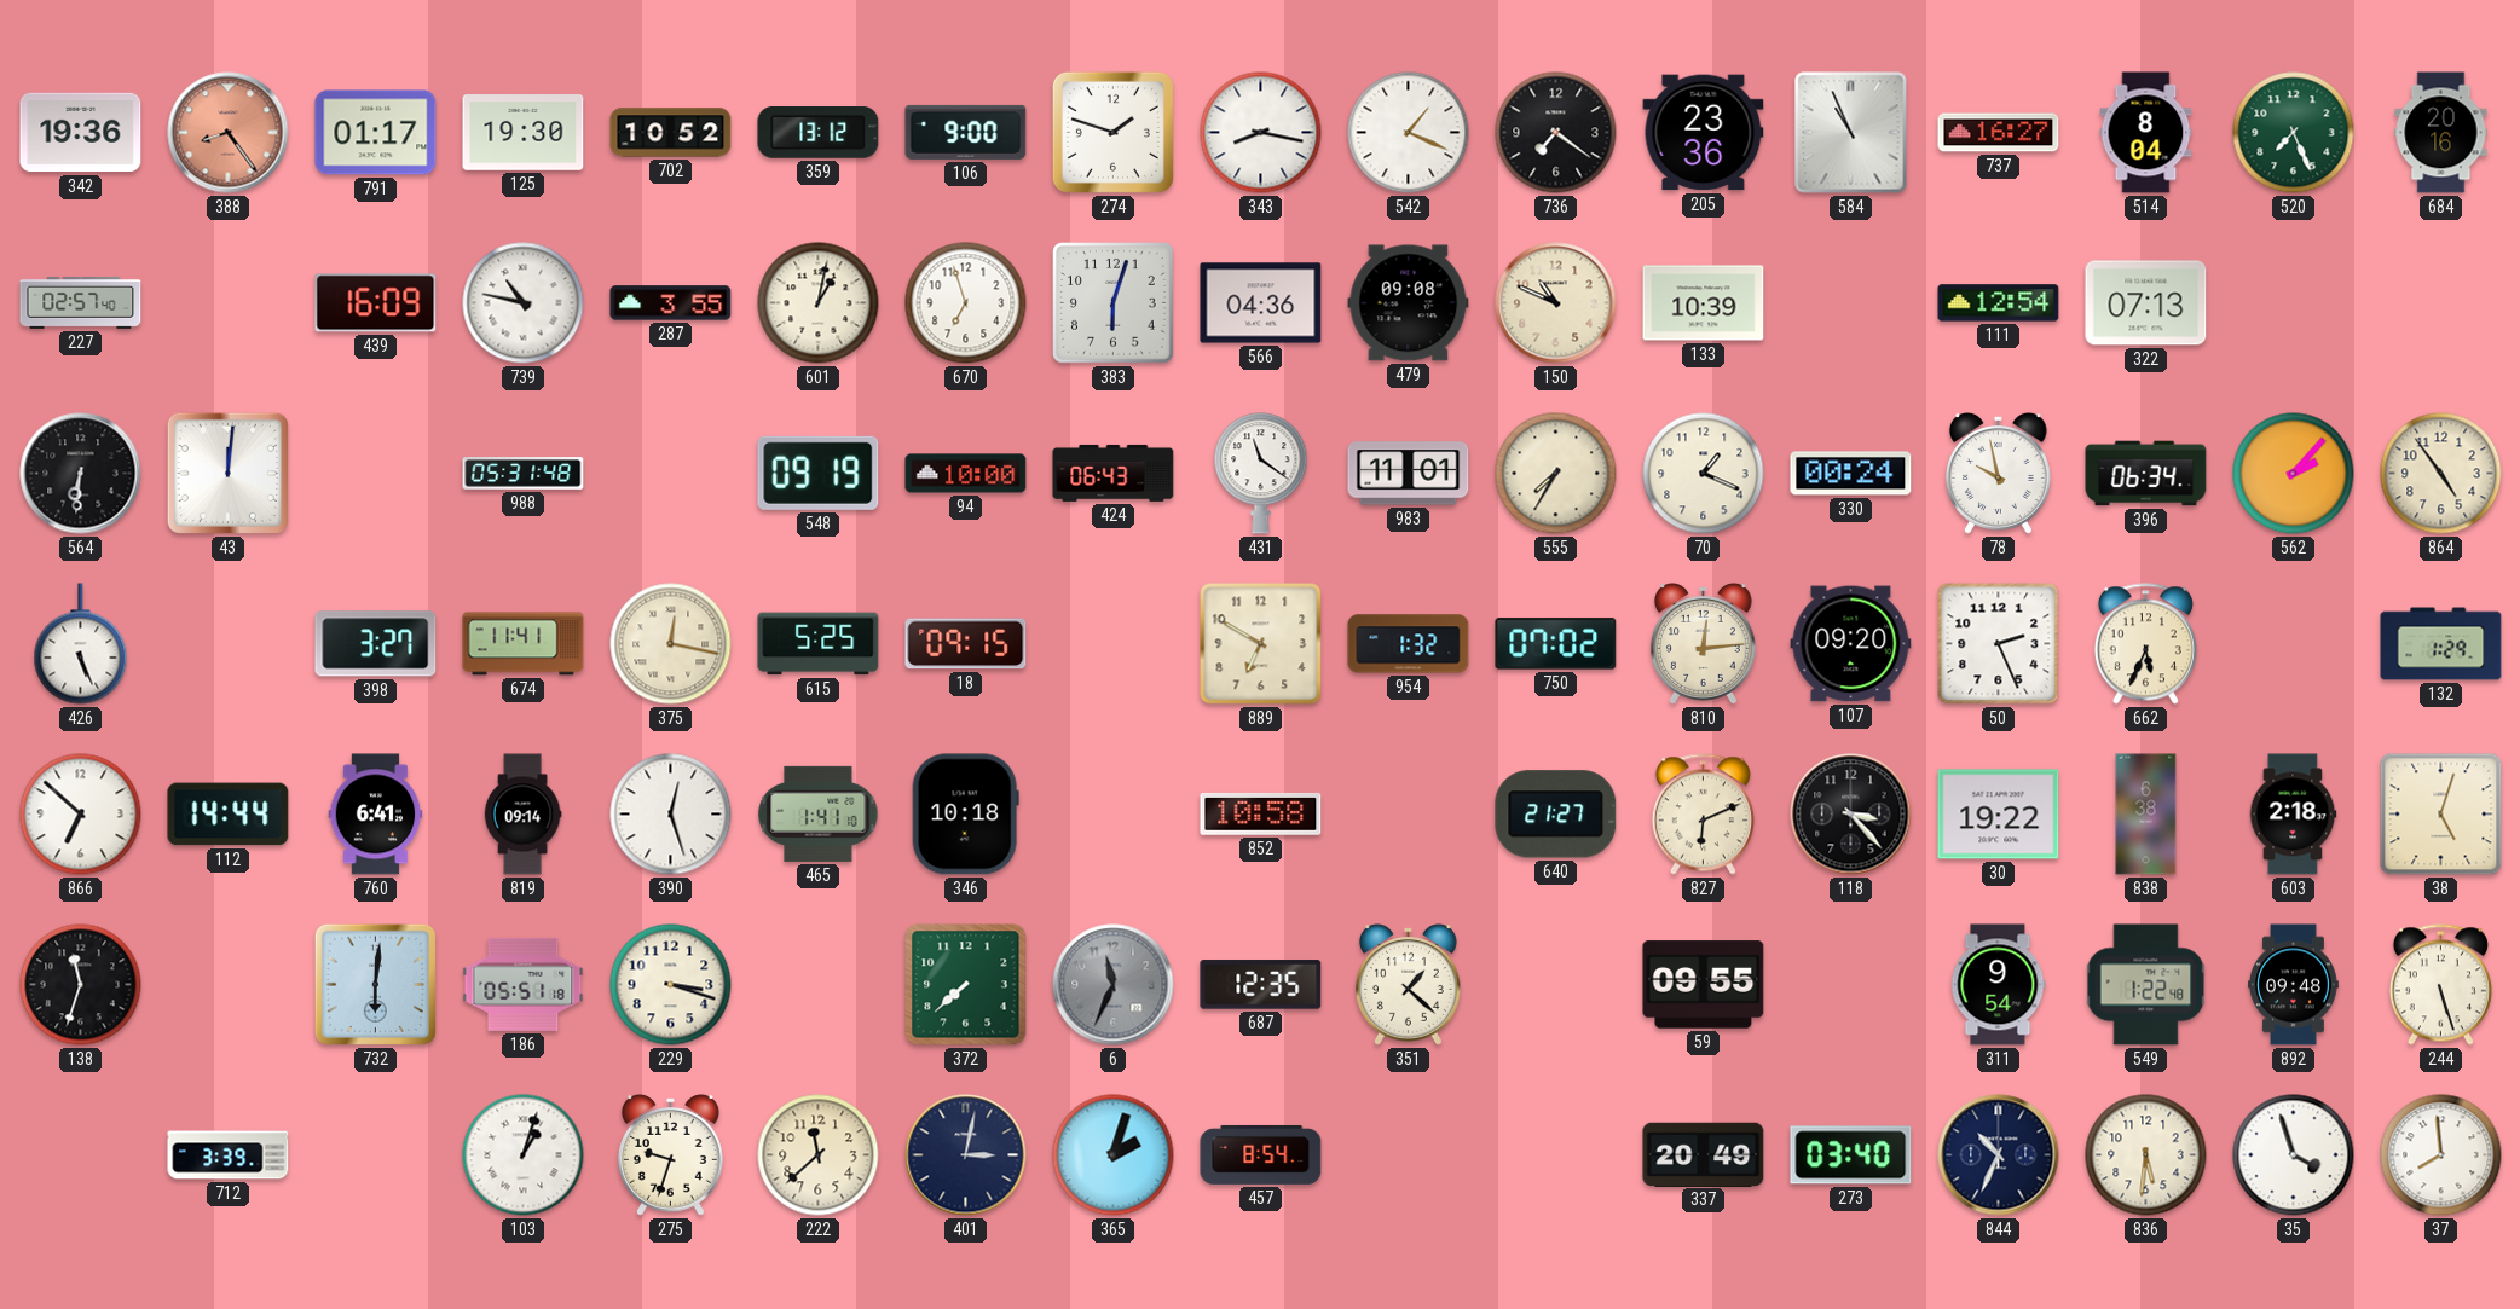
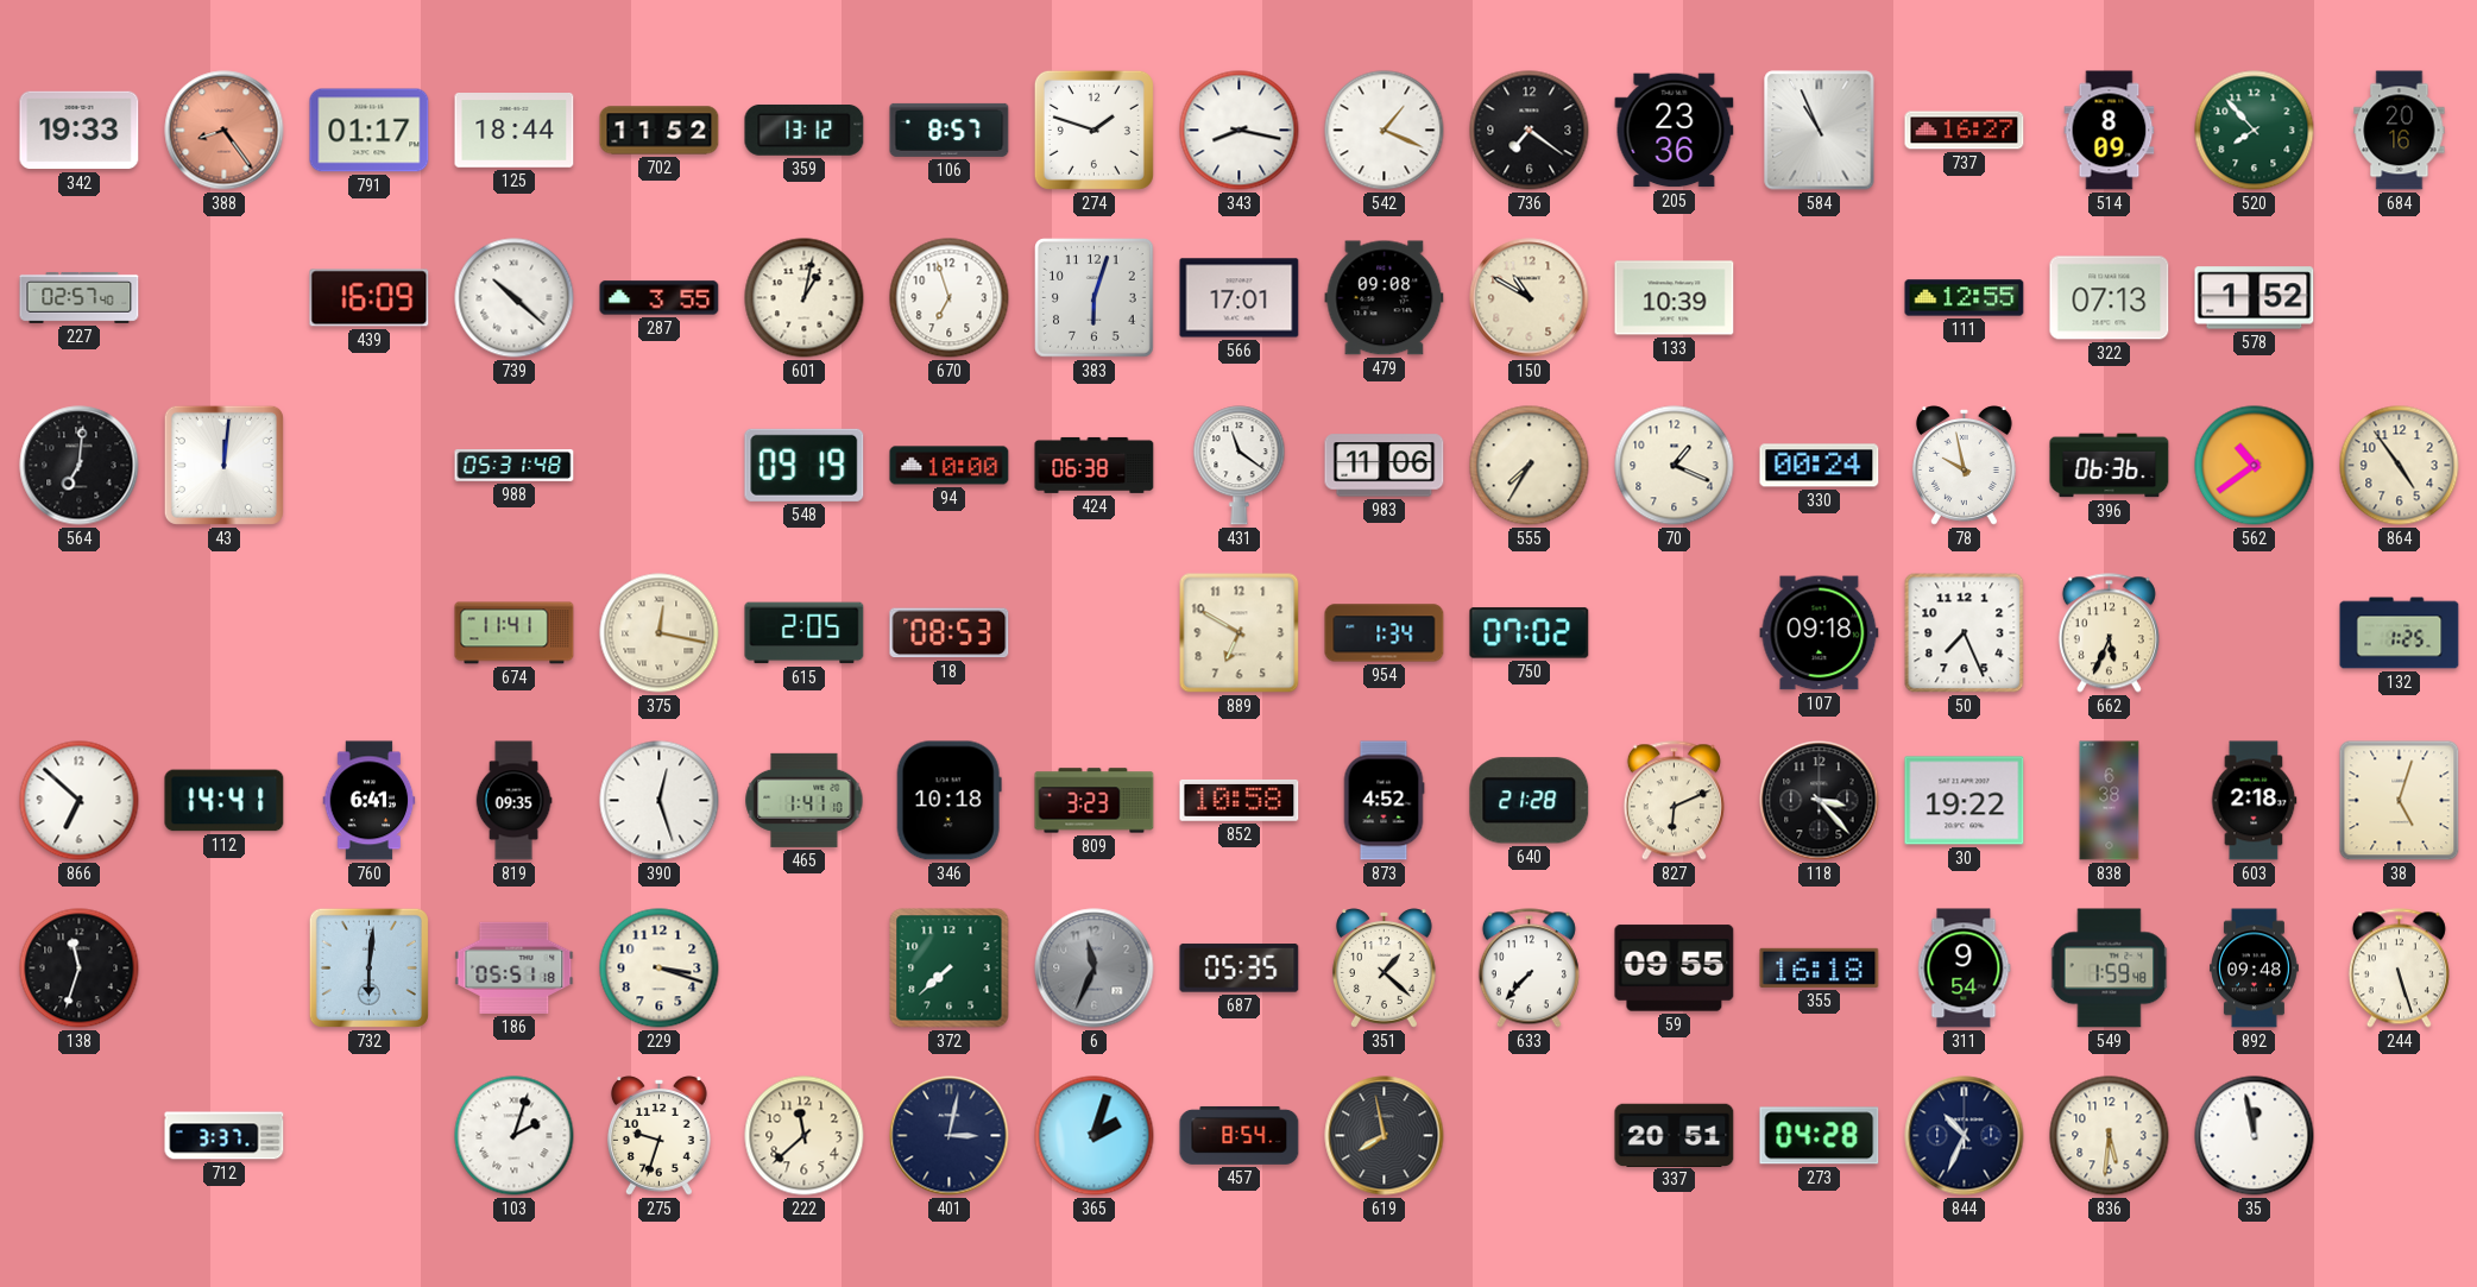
342: 19:36 -> 19:33
125: 19:30 -> 18:44
702: 10:52 -> 11:52
106: 9:00 -> 8:57
514: 8:04 -> 8:09
520: 7:26 -> 7:53
739: 10:47 -> 10:22
566: 04:36 -> 17:01
150: 10:49 -> 10:50
111: 12:54 -> 12:55
578: none -> 1:52
564: 6:31 -> 7:01
424: 06:43 -> 06:38
983: 11:01 -> 11:06
396: 06:34 -> 06:36
562: 2:07 -> 10:39
426: 5:26 -> none
398: 3:27 -> none
615: 5:25 -> 2:05
18: 09:15 -> 08:53
954: 1:32 -> 1:34
810: 12:14 -> none
107: 09:20 -> 09:18
50: 2:26 -> 7:26
132: 1:29 -> 1:25
112: 14:44 -> 14:41
819: 09:14 -> 09:35
809: none -> 3:23
873: none -> 4:52
640: 21:27 -> 21:28
687: 12:35 -> 05:35
633: none -> 7:37
355: none -> 16:18
549: 1:22 -> 1:59
712: 3:39 -> 3:37
103: 1:03 -> 2:03
619: none -> 7:58
337: 20:49 -> 20:51
273: 03:40 -> 04:28
35: 3:57 -> 11:58
37: 7:59 -> none
